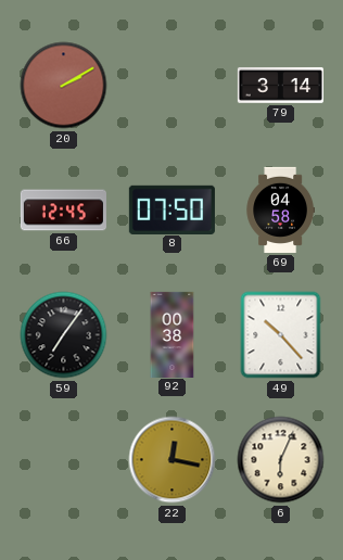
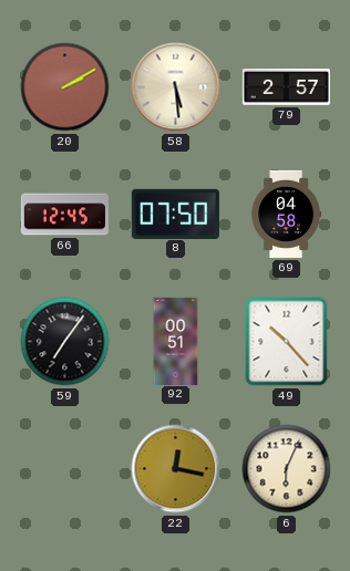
58: none -> 5:29
79: 3:14 -> 2:57
92: 00:38 -> 00:51
